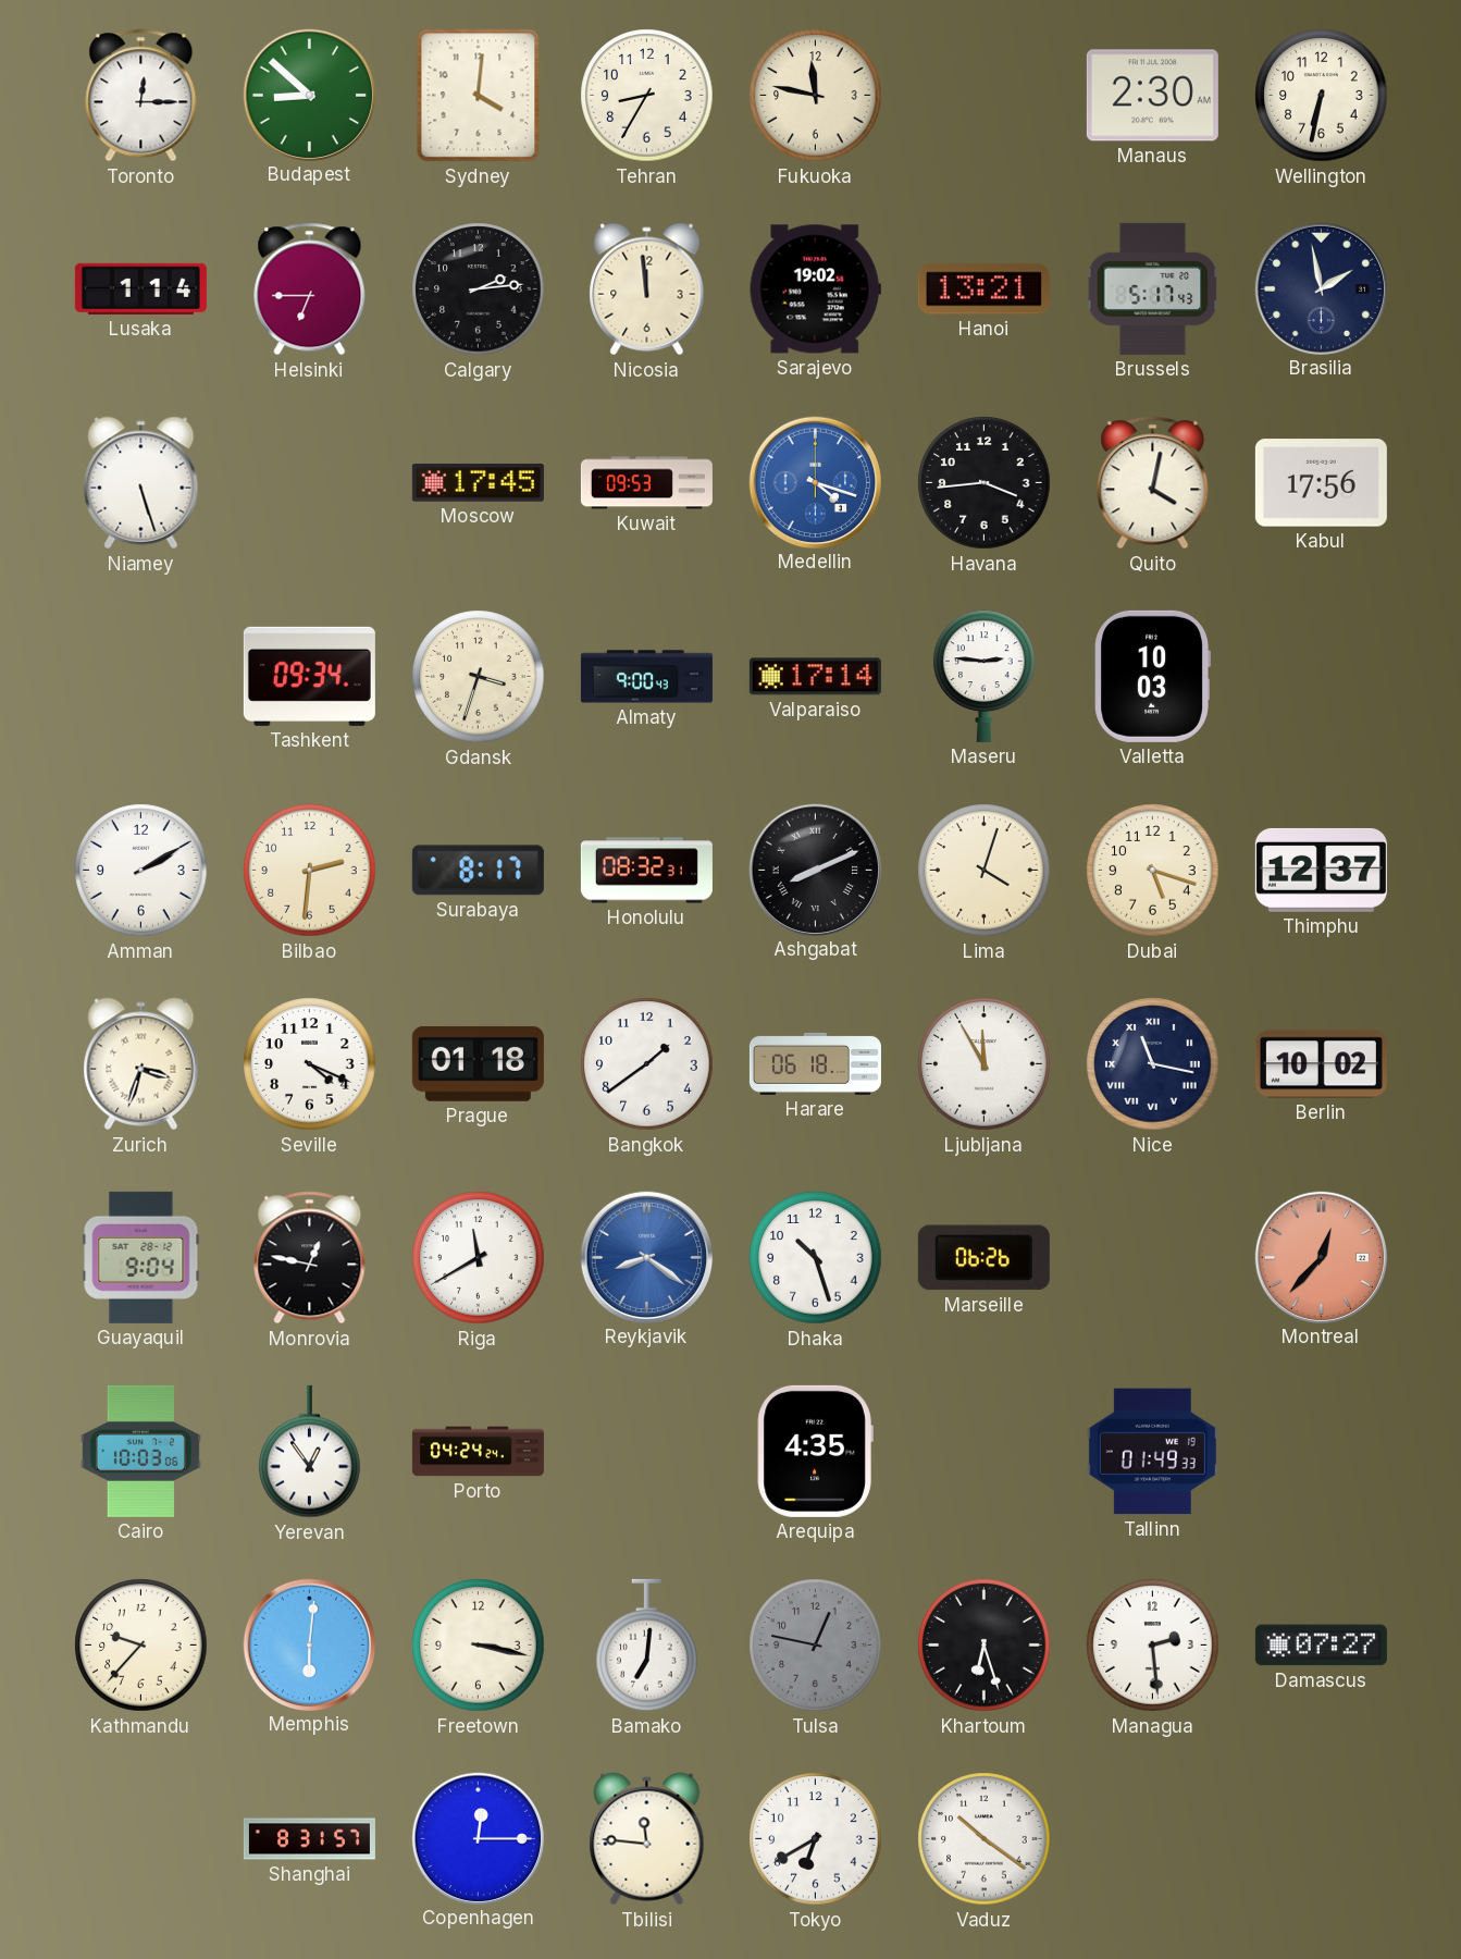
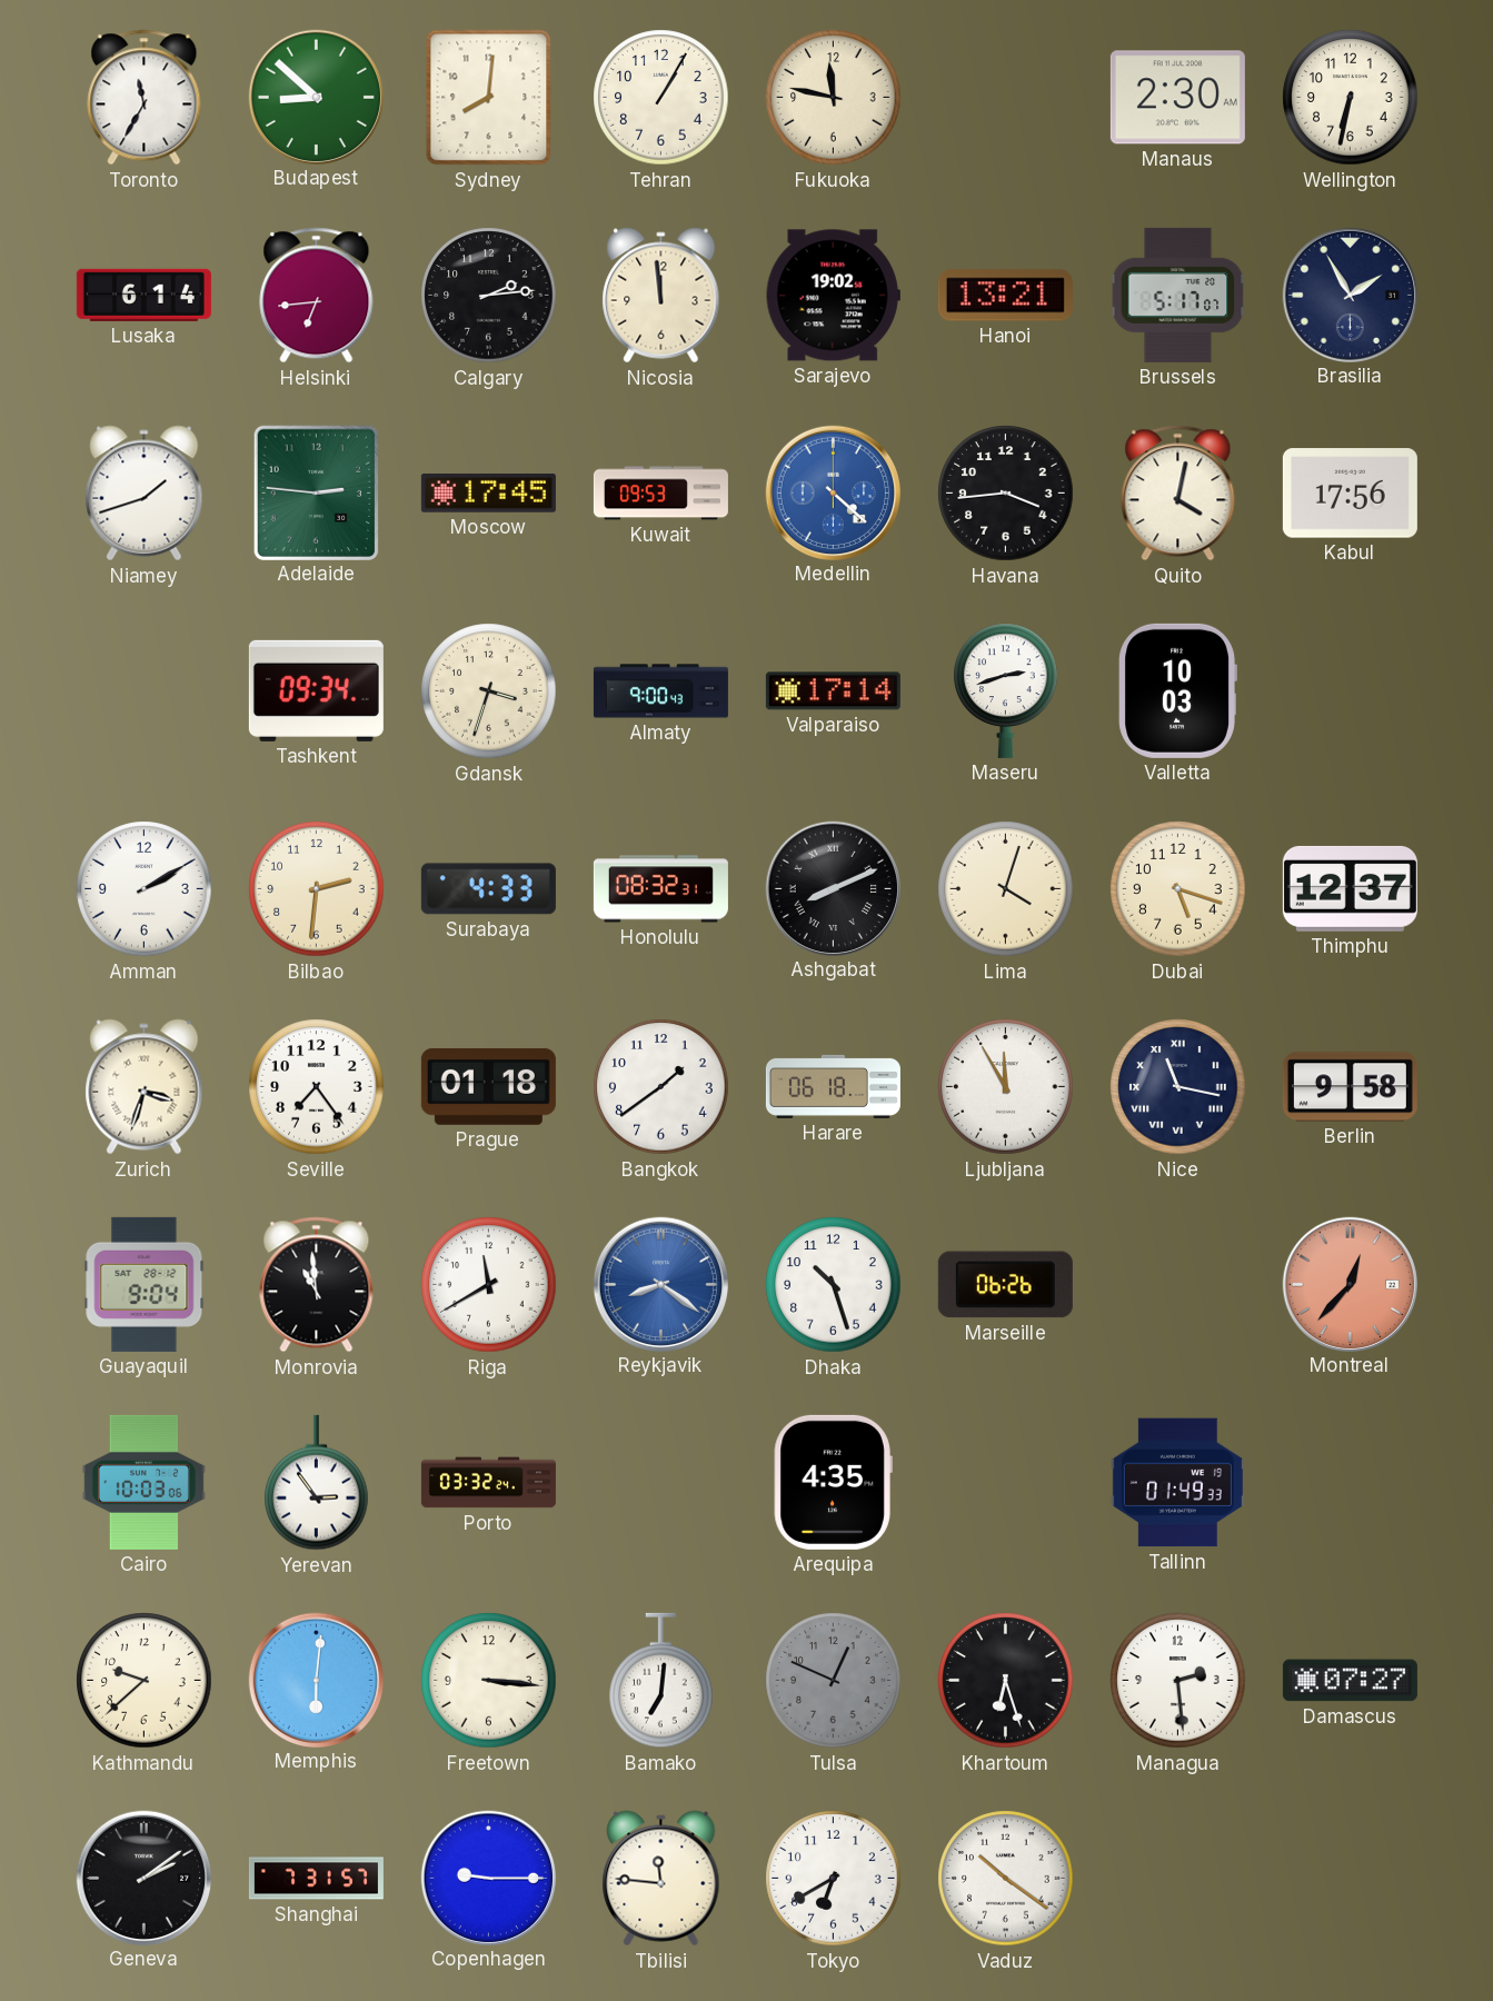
Toronto: 12:15 -> 11:35
Sydney: 4:01 -> 8:01
Tehran: 8:35 -> 1:05
Lusaka: 1:14 -> 6:14
Helsinki: 6:45 -> 6:44
Brussels: 5:17:43 -> 5:17:07
Brasilia: 1:58 -> 1:55
Niamey: 5:27 -> 1:42
Adelaide: none -> 2:46
Medellin: 4:18 -> 4:22
Maseru: 2:46 -> 2:42
Surabaya: 8:17 -> 4:33
Seville: 4:19 -> 7:24
Berlin: 10:02 -> 9:58
Monrovia: 12:47 -> 10:59
Yerevan: 12:54 -> 2:54
Porto: 04:24 -> 03:32
Kathmandu: 9:37 -> 9:38
Freetown: 3:17 -> 3:16
Tulsa: 12:47 -> 12:49
Geneva: none -> 2:09
Shanghai: 8:31 -> 7:31
Copenhagen: 12:15 -> 9:15
